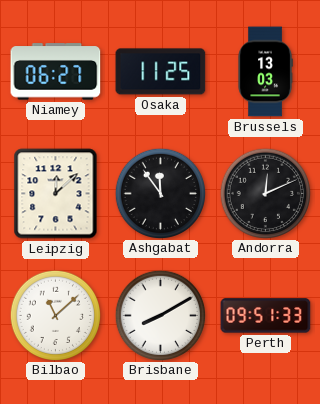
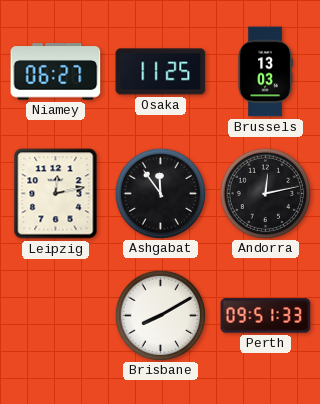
Leipzig: 12:08 -> 12:13
Andorra: 12:11 -> 12:13
Bilbao: 11:08 -> none
